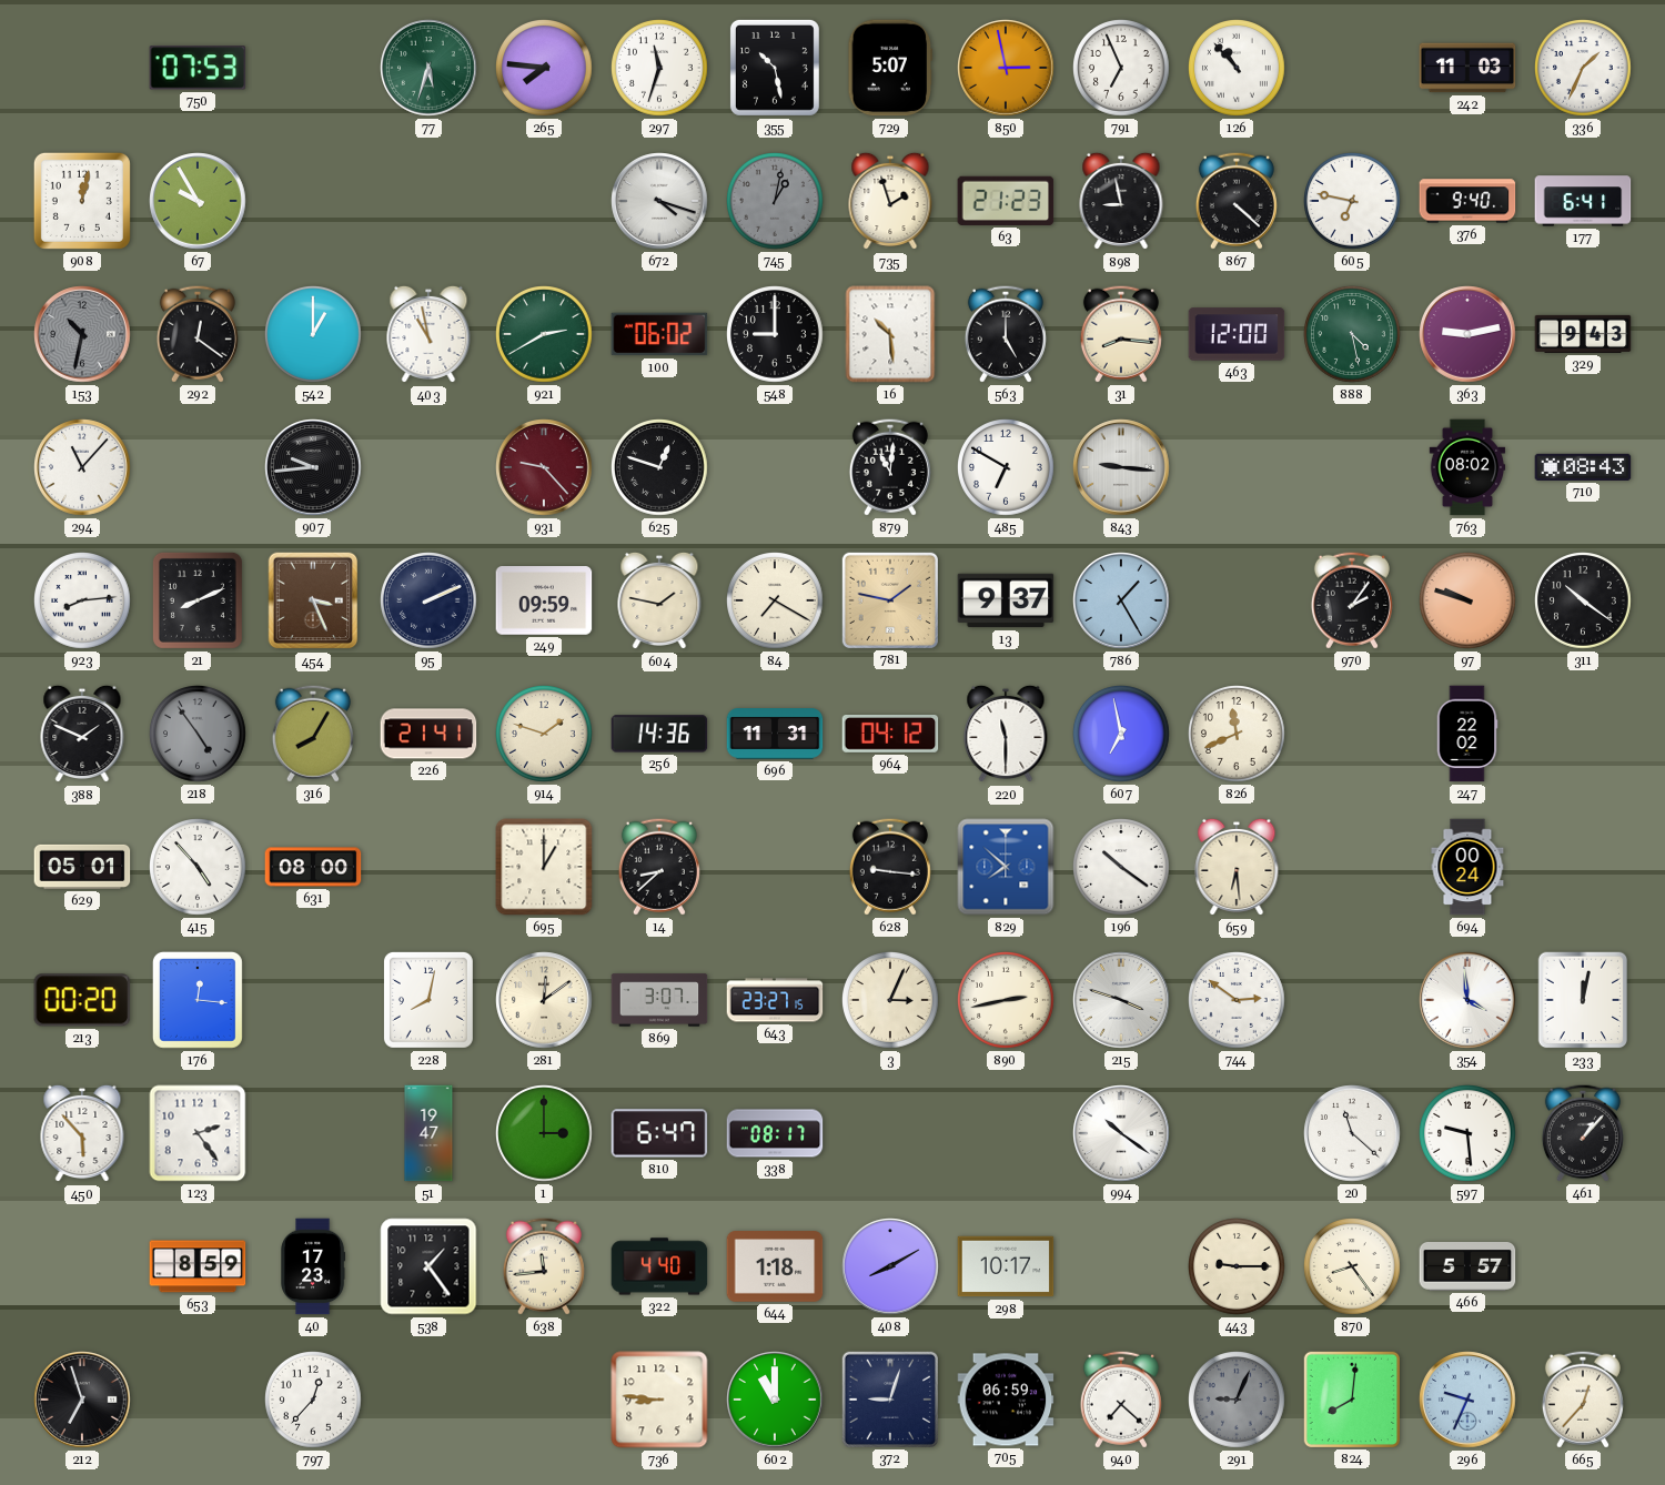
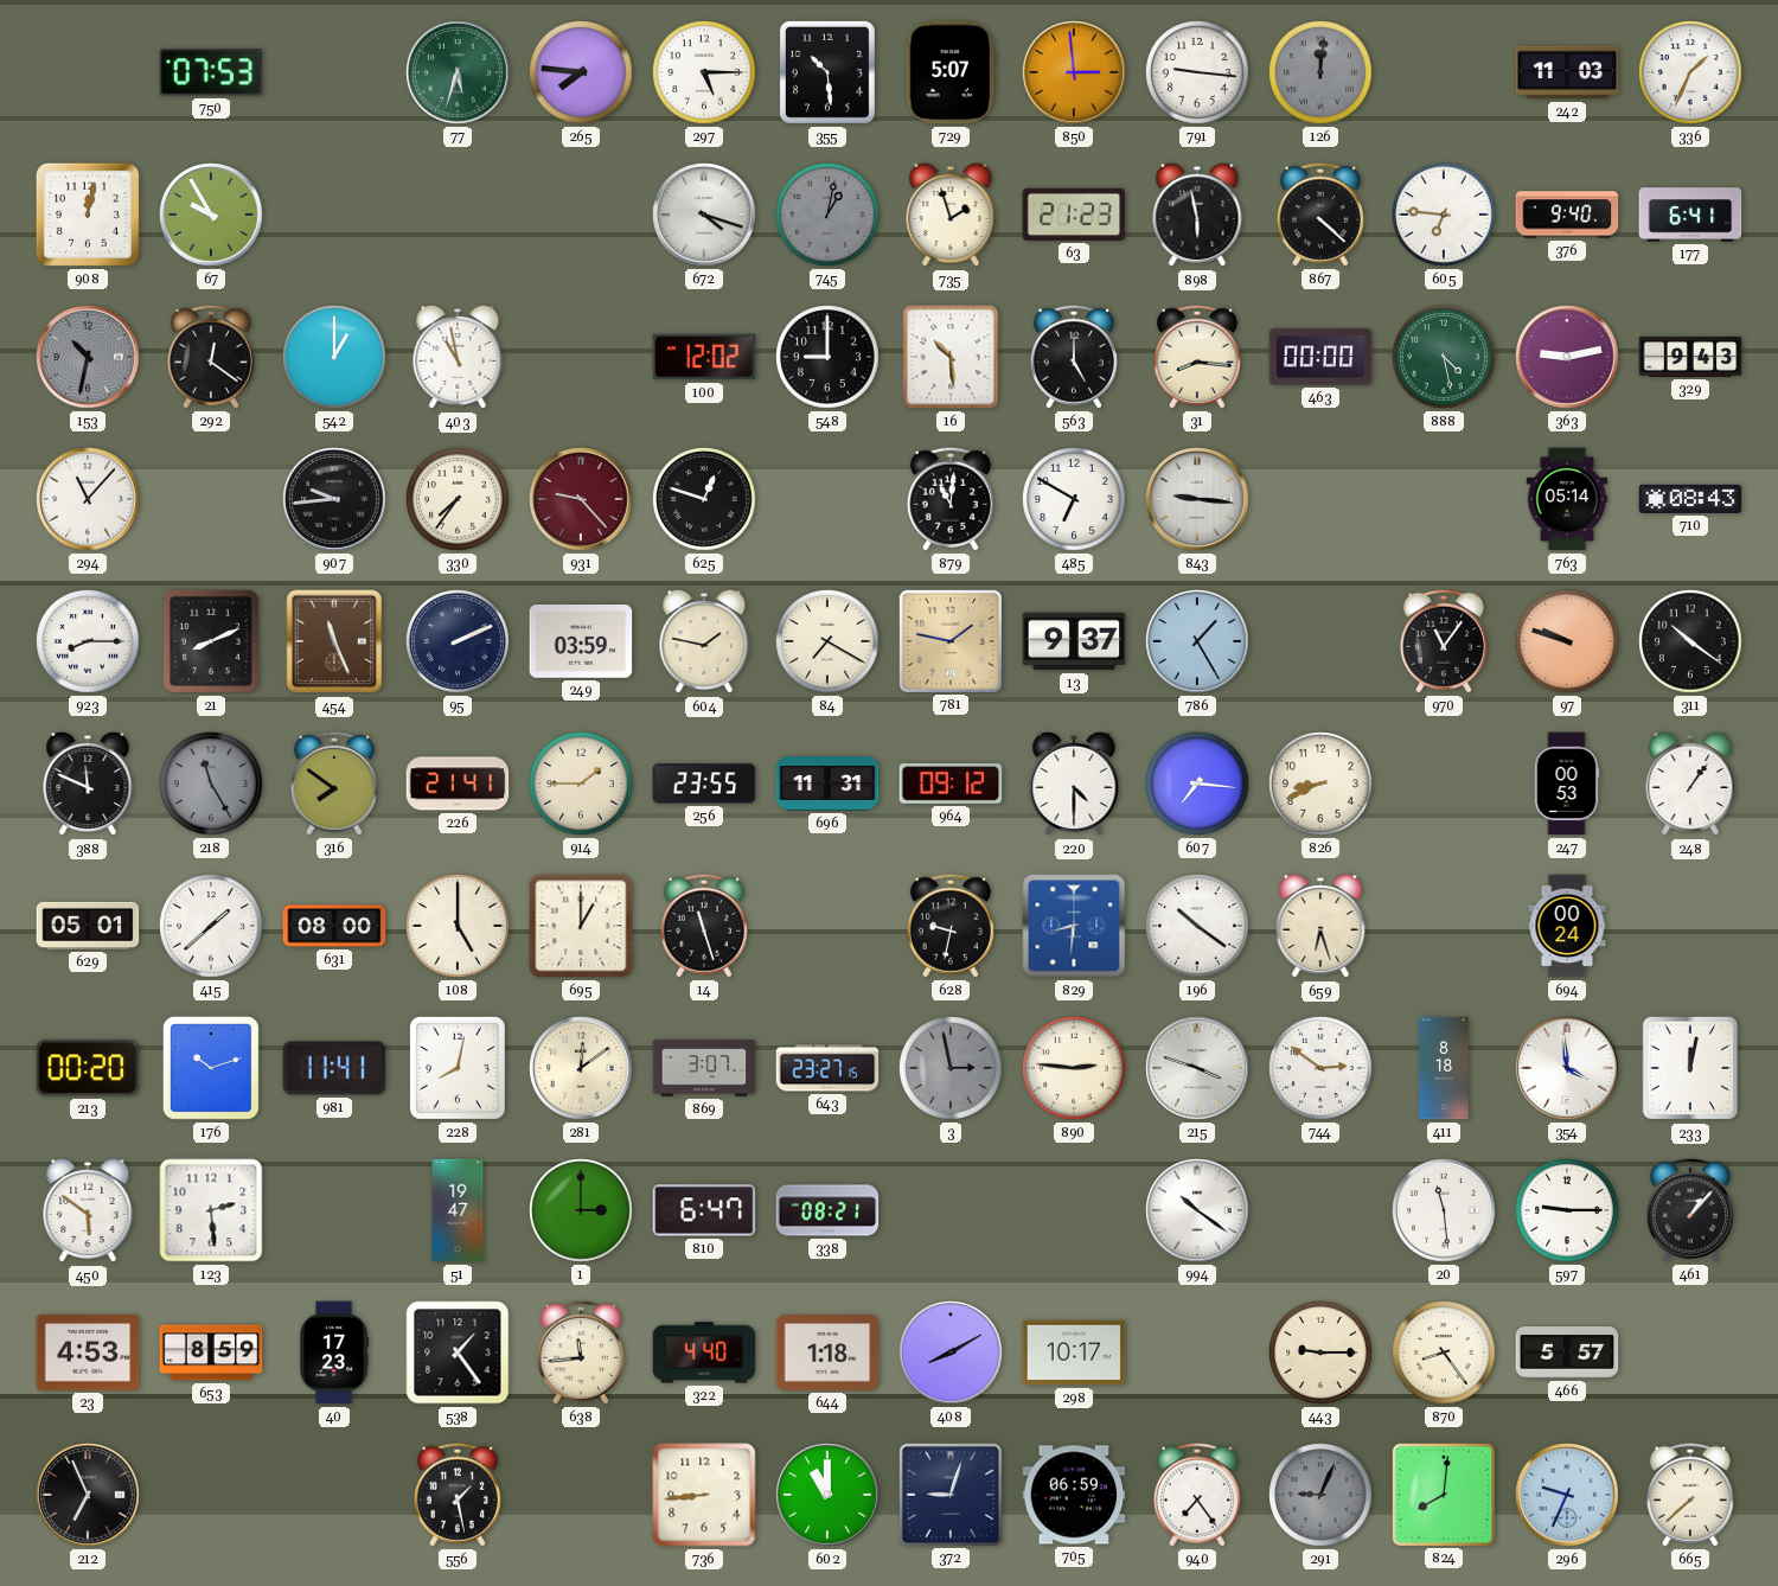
297: 11:33 -> 5:15
355: 10:28 -> 10:29
850: 2:58 -> 2:59
791: 6:56 -> 9:16
126: 10:53 -> 12:01
126 dial: white -> grey
898: 8:58 -> 5:58
605: 6:47 -> 6:46
921: 2:40 -> none
100: 06:02 -> 12:02
463: 12:00 -> 00:00
330: none -> 7:36
763: 08:02 -> 05:14
923: 8:14 -> 8:15
454: 3:26 -> 11:26
249: 09:59 -> 03:59
970: 2:06 -> 11:06
388: 1:49 -> 11:49
218: 4:54 -> 11:25
316: 8:05 -> 7:51
914: 1:48 -> 1:45
256: 14:36 -> 23:55
964: 04:12 -> 09:12
220: 11:30 -> 4:30
607: 6:58 -> 7:16
826: 11:41 -> 8:41
247: 22:02 -> 00:53
248: none -> 1:06
415: 4:53 -> 1:38
108: none -> 5:00
14: 8:38 -> 11:27
628: 9:16 -> 9:32
829: 7:52 -> 8:31
659: 6:29 -> 6:27
176: 12:16 -> 10:12
981: none -> 11:41
3: 3:04 -> 2:58
3 dial: cream -> grey
890: 2:43 -> 2:46
411: none -> 8:18
450: 5:53 -> 5:51
123: 2:24 -> 2:29
338: 08:17 -> 08:21
20: 11:22 -> 11:29
597: 9:29 -> 9:15
23: none -> 4:53
212: 6:57 -> 6:56
797: 12:37 -> none
556: none -> 1:28
736: 8:46 -> 8:44
940: 7:22 -> 7:24
665: 12:37 -> 7:38
